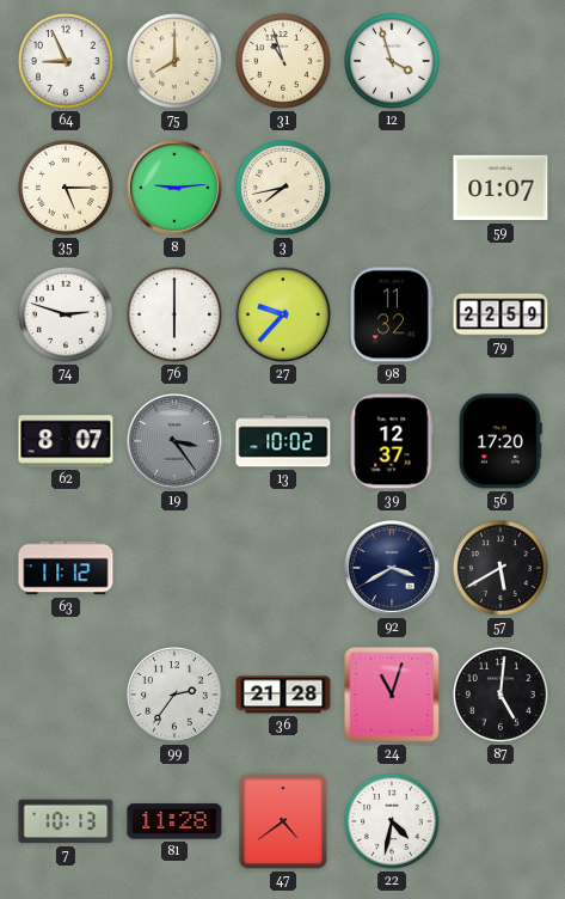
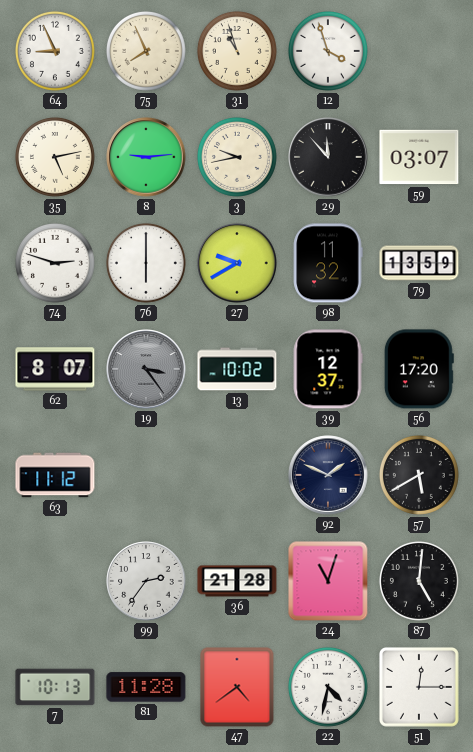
75: 8:00 -> 7:56
35: 5:15 -> 5:13
3: 7:43 -> 9:43
29: none -> 11:53
59: 01:07 -> 03:07
27: 9:37 -> 9:40
79: 22:59 -> 13:59
92: 3:40 -> 1:49
51: none -> 12:15
